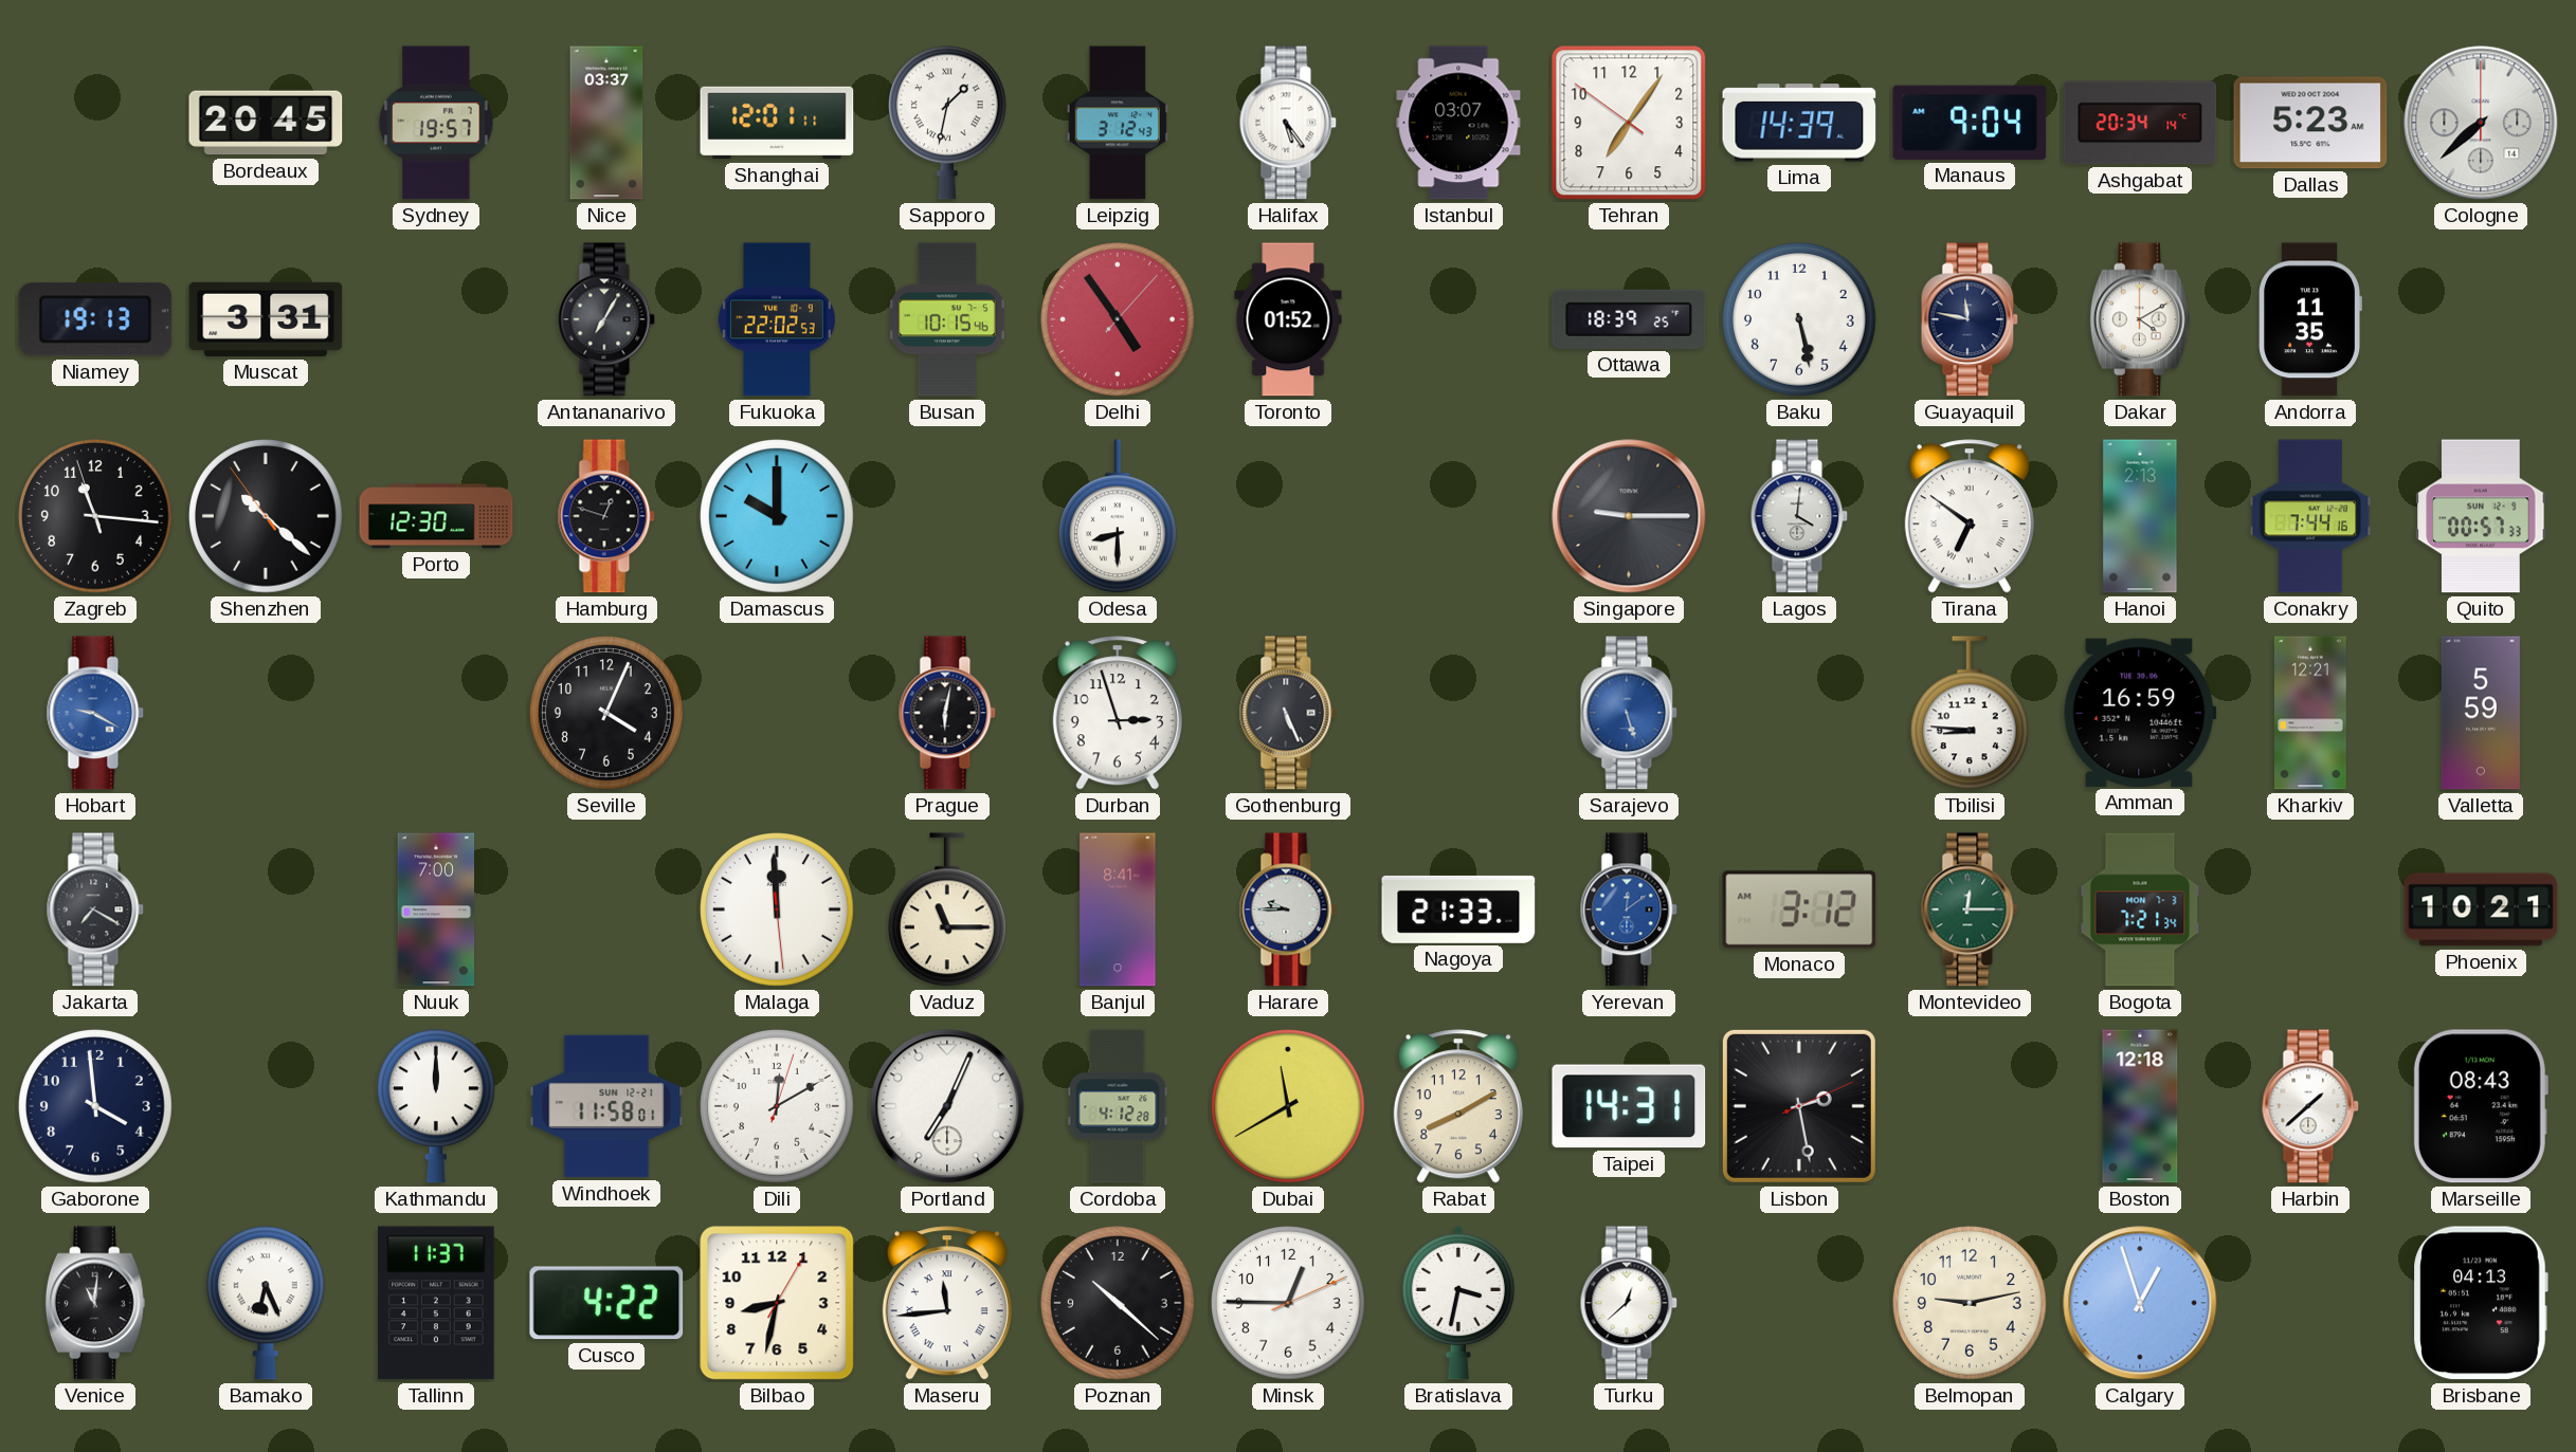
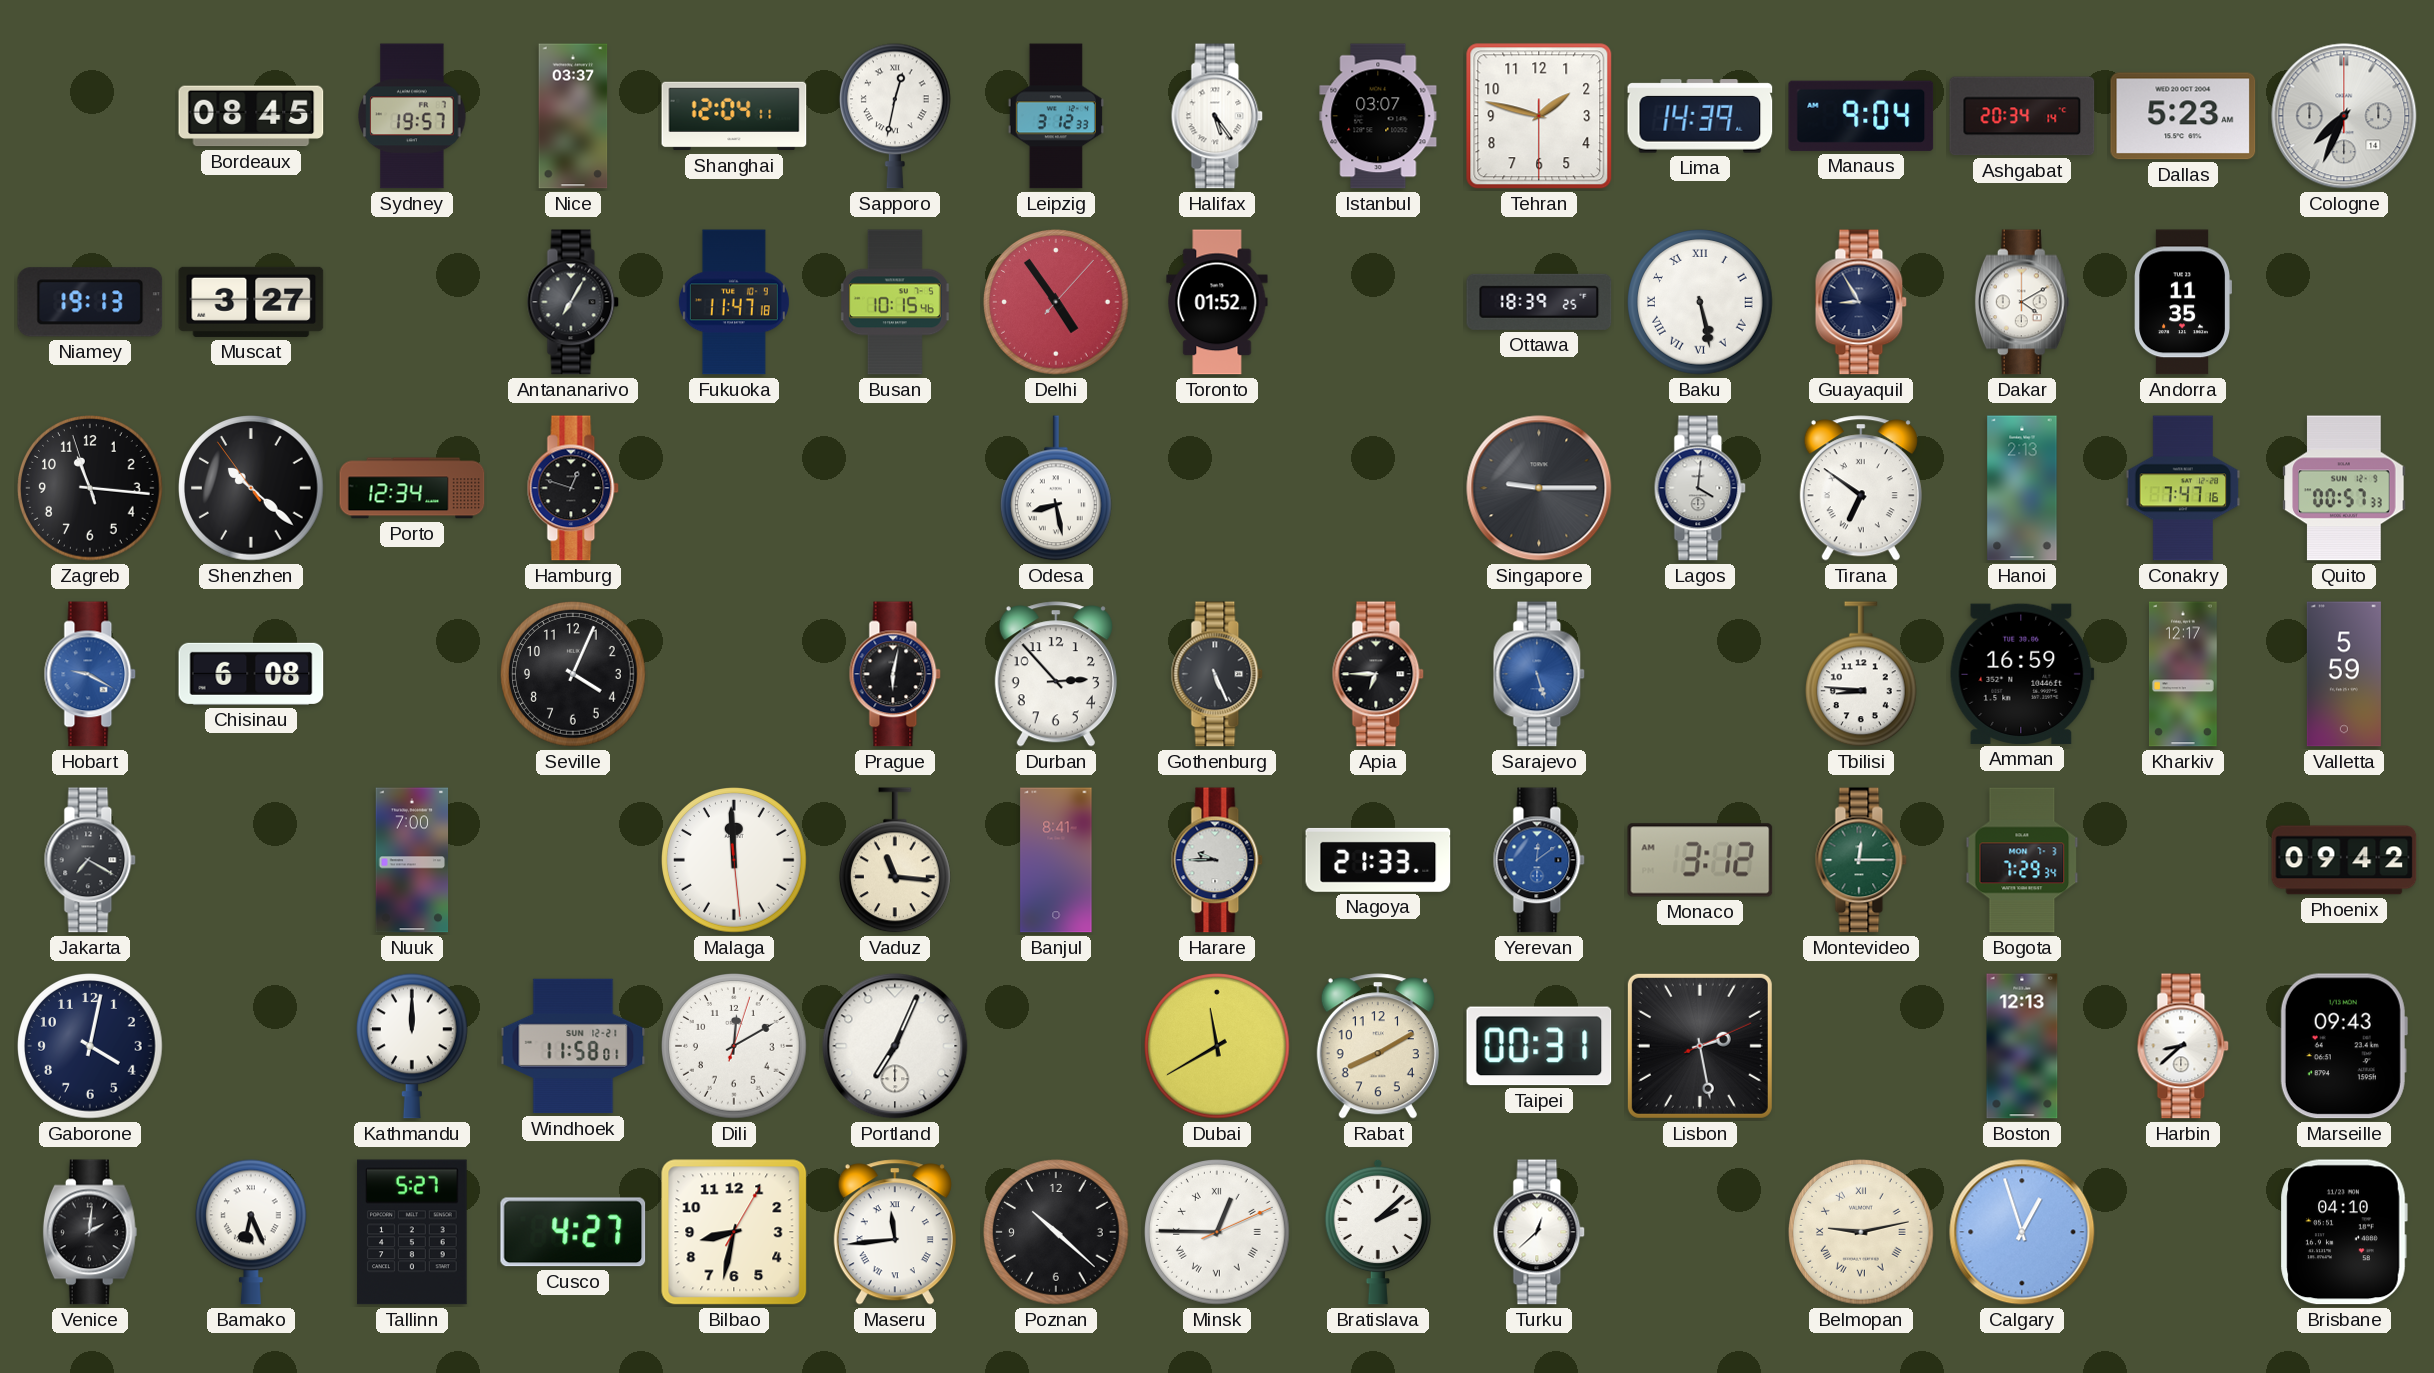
Bordeaux: 20:45 -> 08:45
Shanghai: 12:01 -> 12:04
Sapporo: 1:32 -> 12:32
Leipzig: 3:12:43 -> 3:12:33
Tehran: 7:05 -> 1:47
Cologne: 7:38 -> 7:34
Muscat: 3:31 -> 3:27
Fukuoka: 22:02 -> 11:47
Baku numerals: Arabic -> Roman
Guayaquil: 11:47 -> 8:55
Porto: 12:30 -> 12:34
Damascus: 10:00 -> none
Odesa: 8:30 -> 8:28
Conakry: 7:44 -> 7:47
Chisinau: none -> 6:08
Durban: 2:57 -> 2:53
Apia: none -> 6:45
Kharkiv: 12:21 -> 12:17
Vaduz: 11:15 -> 11:16
Bogota: 7:21 -> 7:29
Phoenix: 10:21 -> 09:42
Gaborone: 3:59 -> 4:02
Cordoba: 4:12 -> none
Taipei: 14:31 -> 00:31
Boston: 12:18 -> 12:13
Harbin: 1:38 -> 8:38
Marseille: 08:43 -> 09:43
Venice: 11:01 -> 2:01
Tallinn: 11:37 -> 5:27
Cusco: 4:22 -> 4:27
Minsk numerals: Arabic -> Roman
Bratislava: 3:32 -> 2:08
Belmopan numerals: Arabic -> Roman
Brisbane: 04:13 -> 04:10
